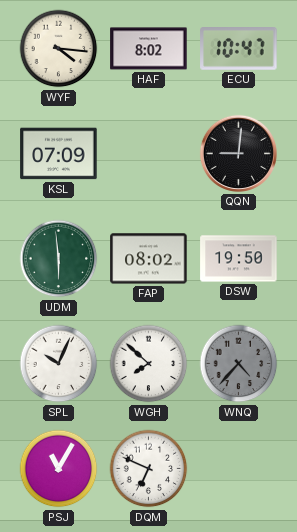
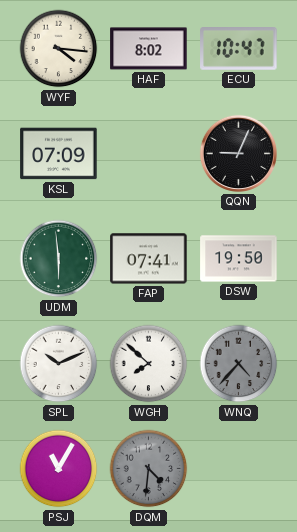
QQN: 9:01 -> 9:04
FAP: 08:02 -> 07:41
SPL: 10:04 -> 10:11
DQM: 6:49 -> 4:31
DQM dial: white -> grey
